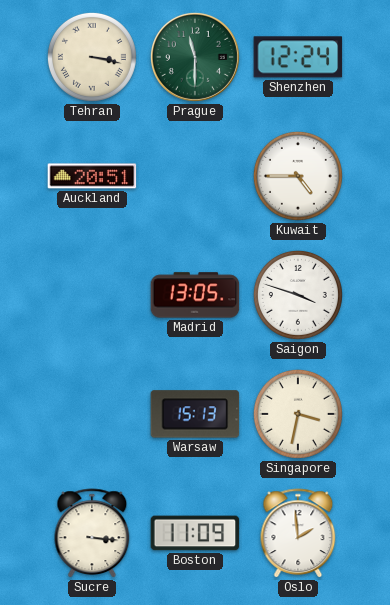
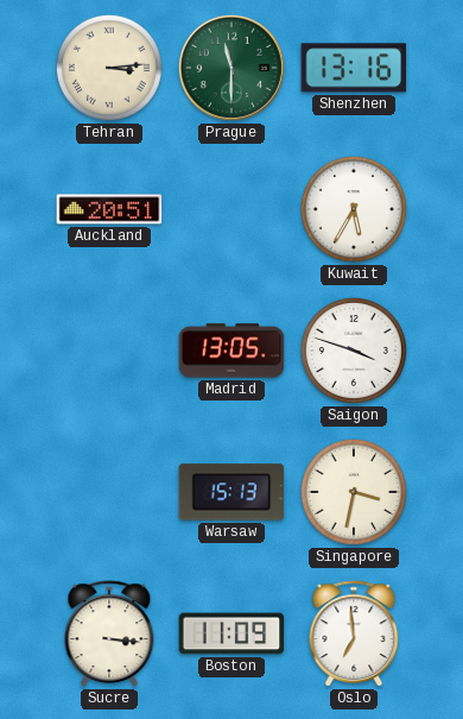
Tehran: 3:17 -> 3:14
Shenzhen: 12:24 -> 13:16
Kuwait: 4:45 -> 5:35
Oslo: 1:59 -> 6:59
